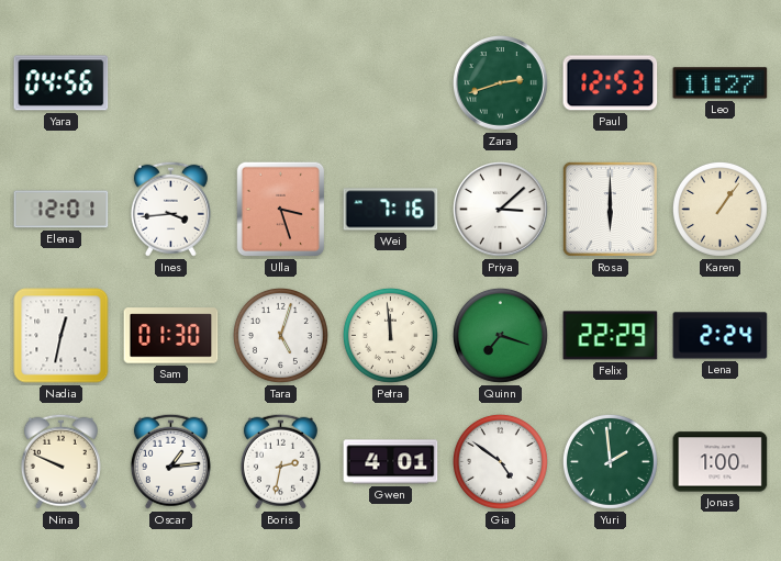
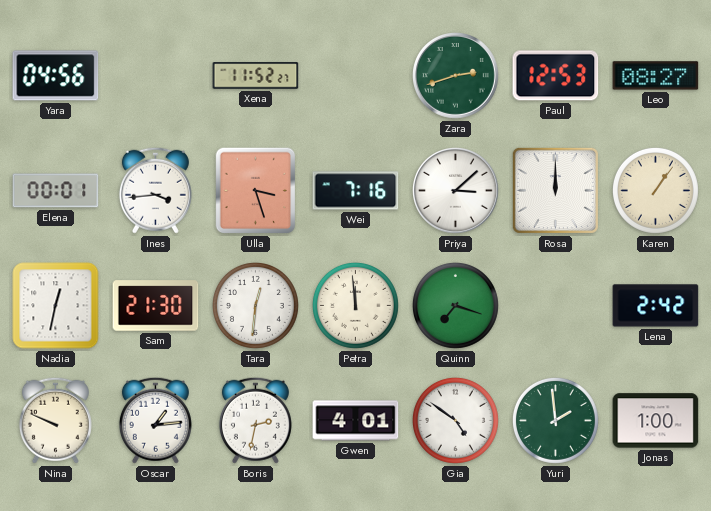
Xena: none -> 11:52
Leo: 11:27 -> 08:27
Elena: 12:01 -> 00:01
Rosa: 6:00 -> 12:00
Sam: 01:30 -> 21:30
Tara: 5:03 -> 12:31
Felix: 22:29 -> none
Lena: 2:24 -> 2:42
